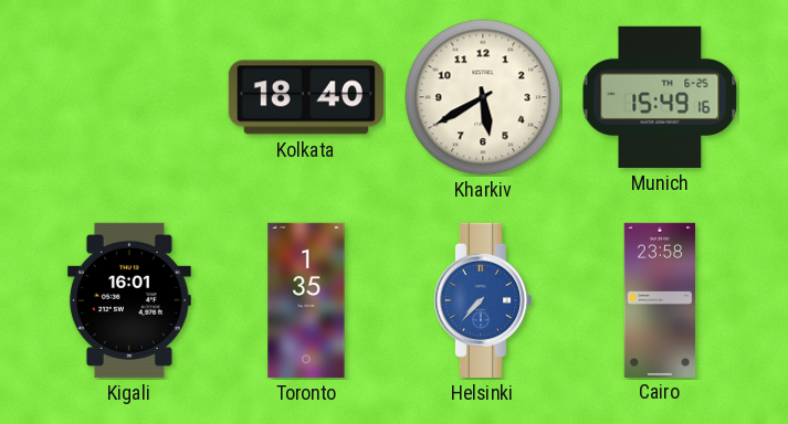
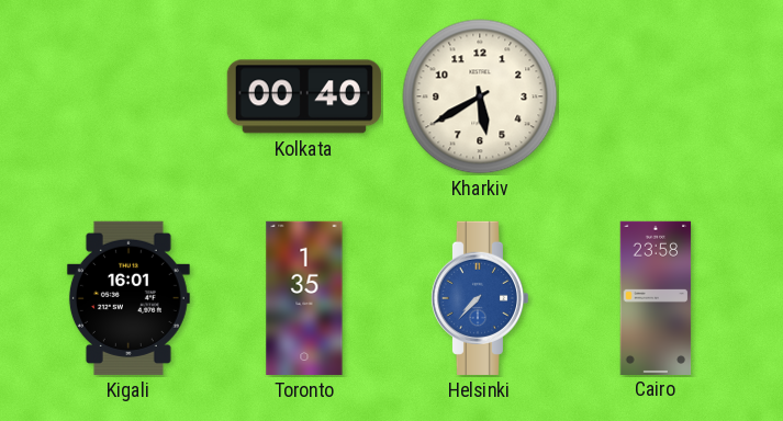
Kolkata: 18:40 -> 00:40
Munich: 15:49 -> none
